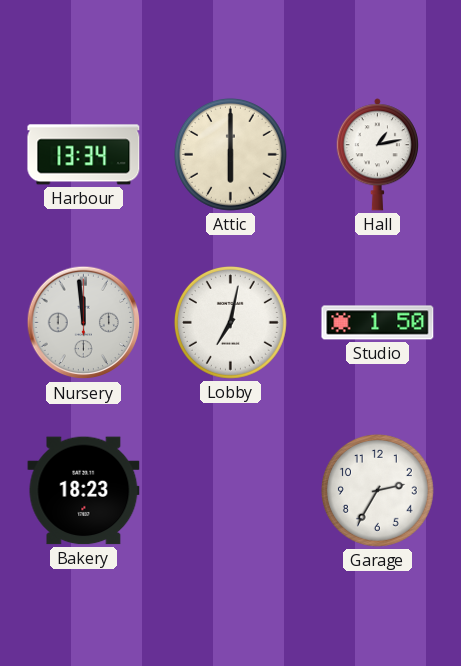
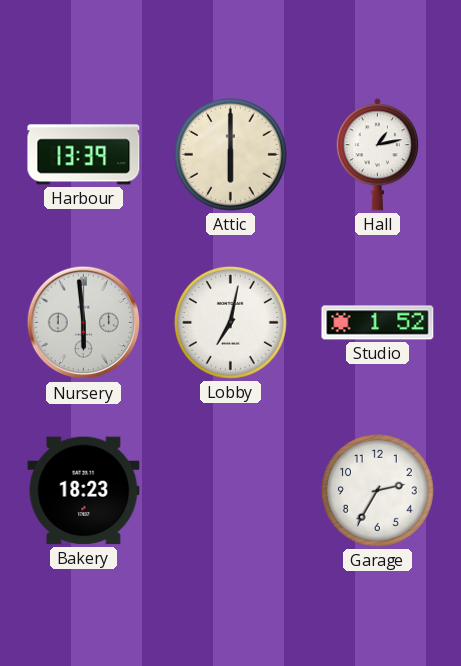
Harbour: 13:34 -> 13:39
Nursery: 11:59 -> 5:59
Studio: 1:50 -> 1:52
